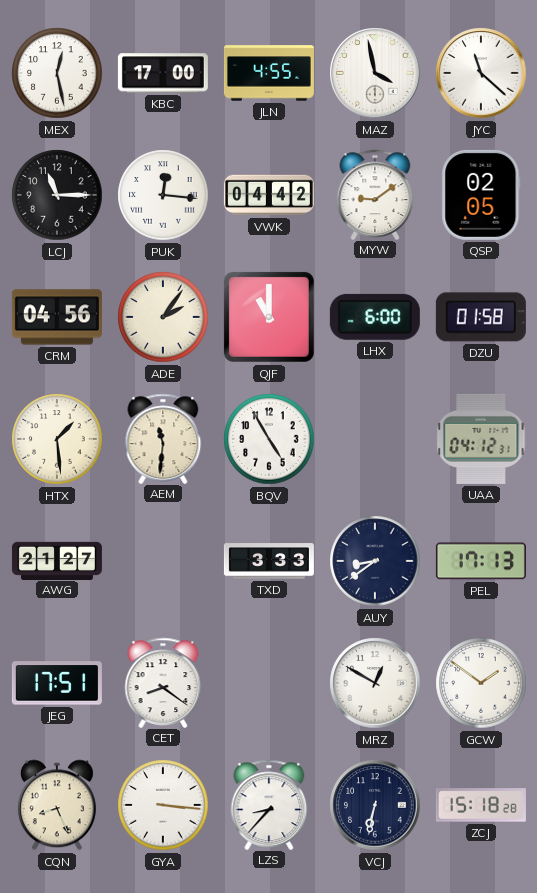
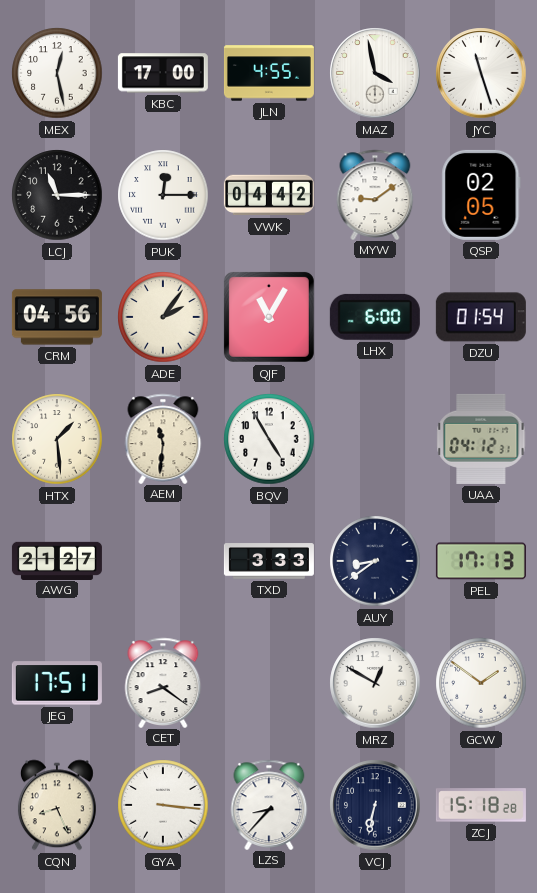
JYC: 11:22 -> 11:27
PUK: 12:16 -> 12:15
QJF: 11:00 -> 11:05
DZU: 01:58 -> 01:54
